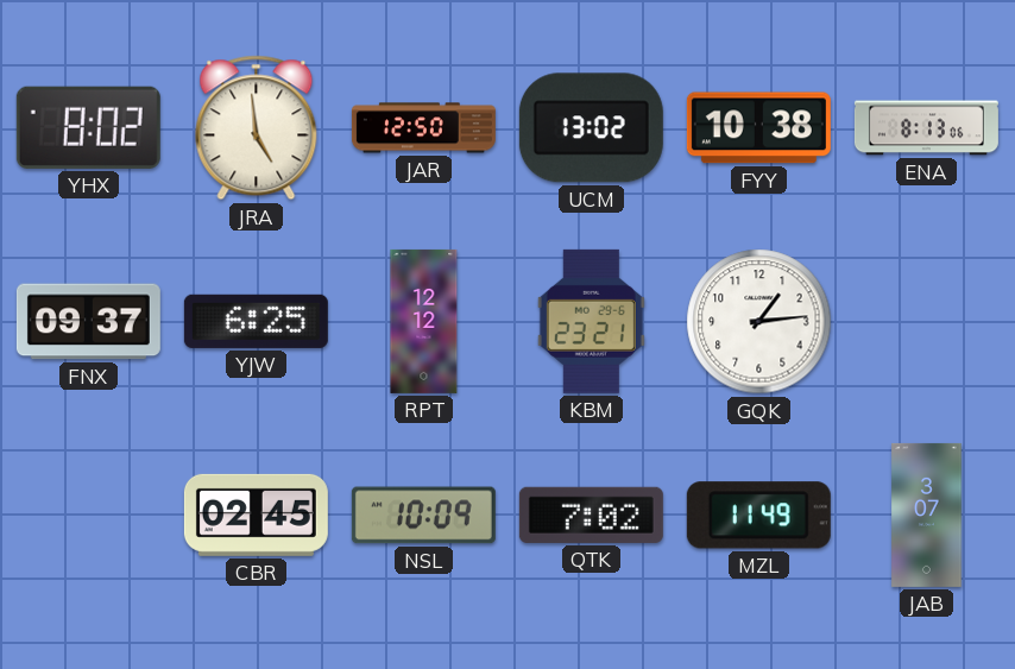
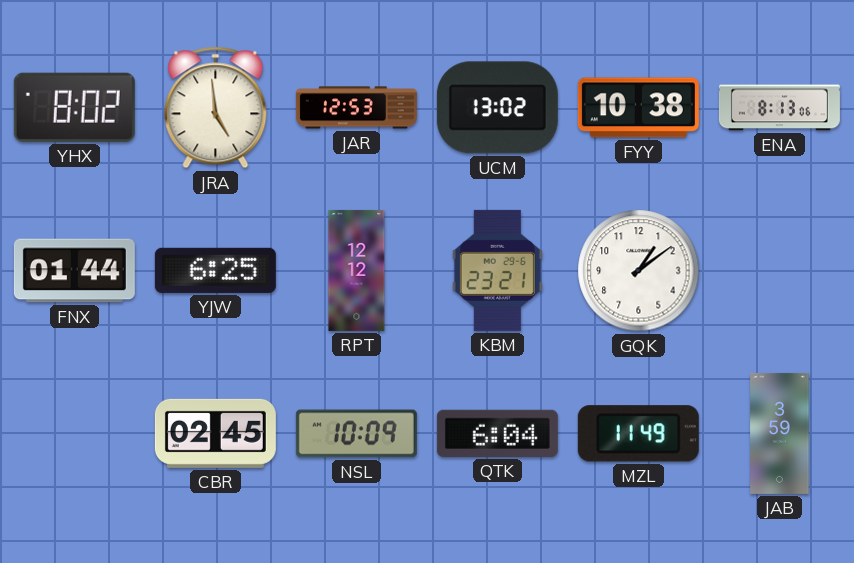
JAR: 12:50 -> 12:53
FNX: 09:37 -> 01:44
GQK: 1:14 -> 1:09
QTK: 7:02 -> 6:04
JAB: 3:07 -> 3:59
